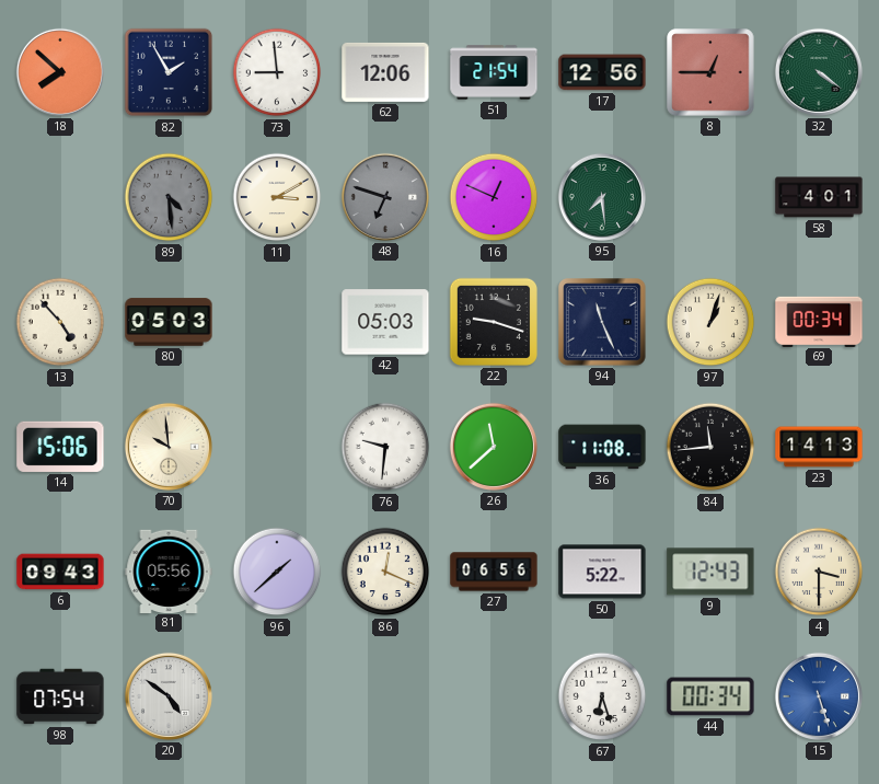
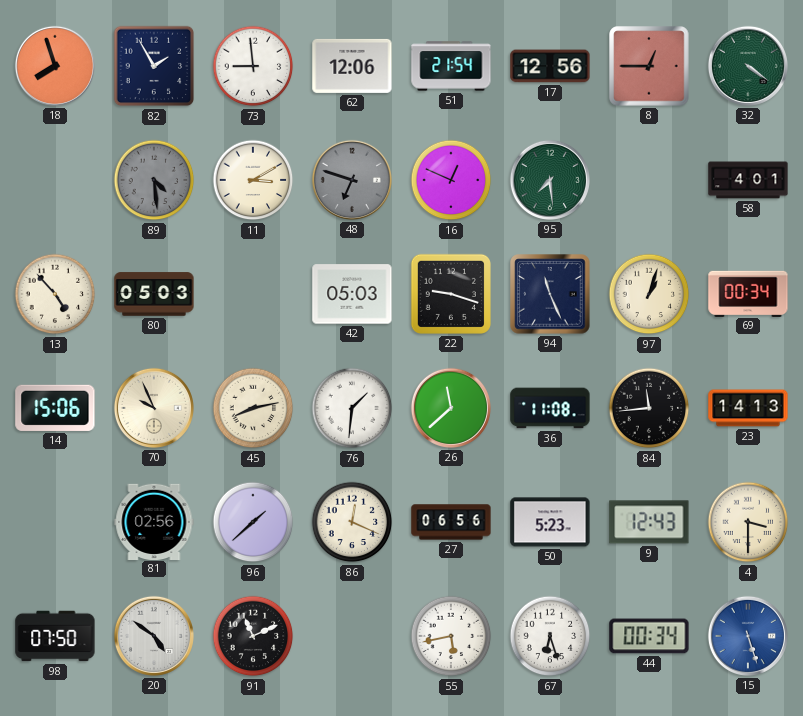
18: 7:52 -> 7:57
70: 9:59 -> 9:56
45: none -> 8:13
76: 9:31 -> 1:31
6: 09:43 -> none
81: 05:56 -> 02:56
50: 5:22 -> 5:23
98: 07:54 -> 07:50
91: none -> 11:11
55: none -> 5:43
